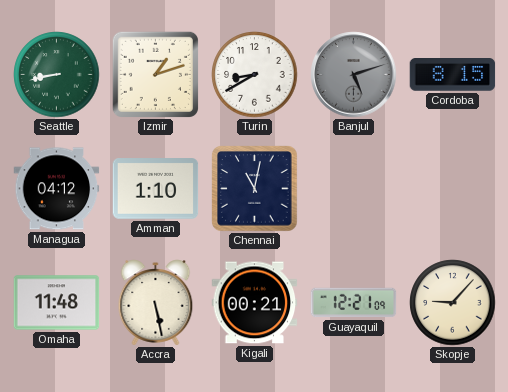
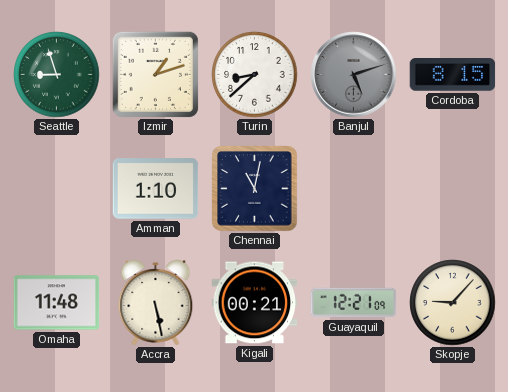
Seattle: 8:43 -> 8:57
Turin: 8:40 -> 8:38
Managua: 04:12 -> none
